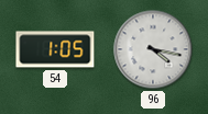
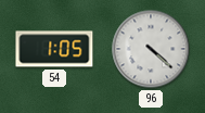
96: 4:17 -> 4:22
